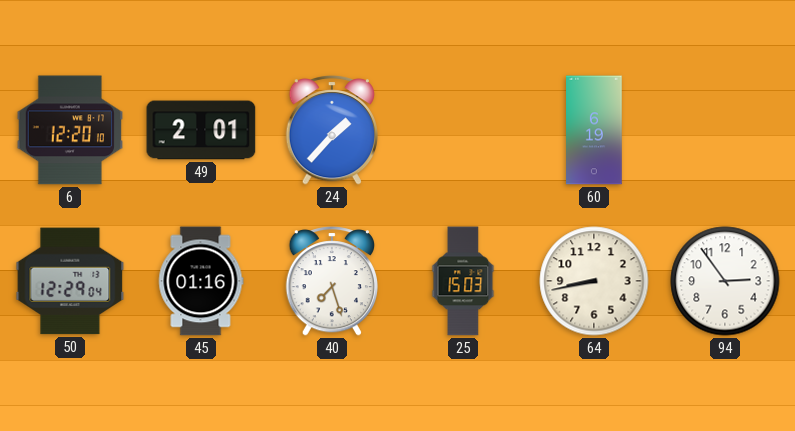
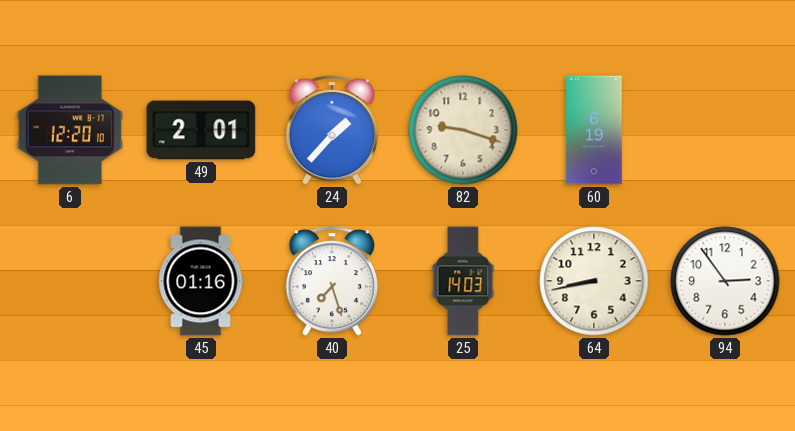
82: none -> 9:18
50: 12:29 -> none
25: 15:03 -> 14:03
